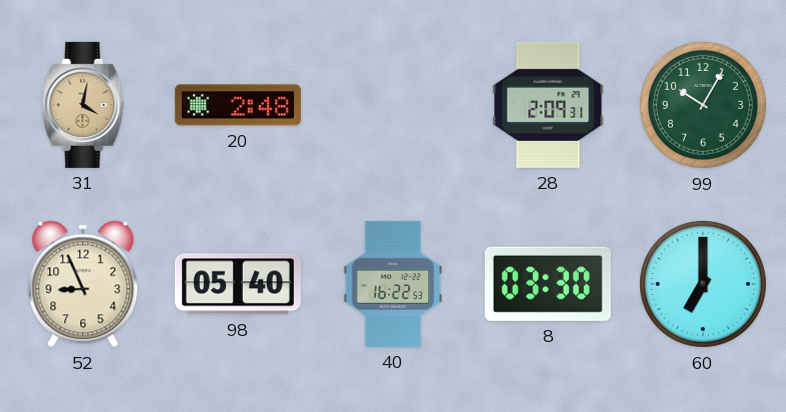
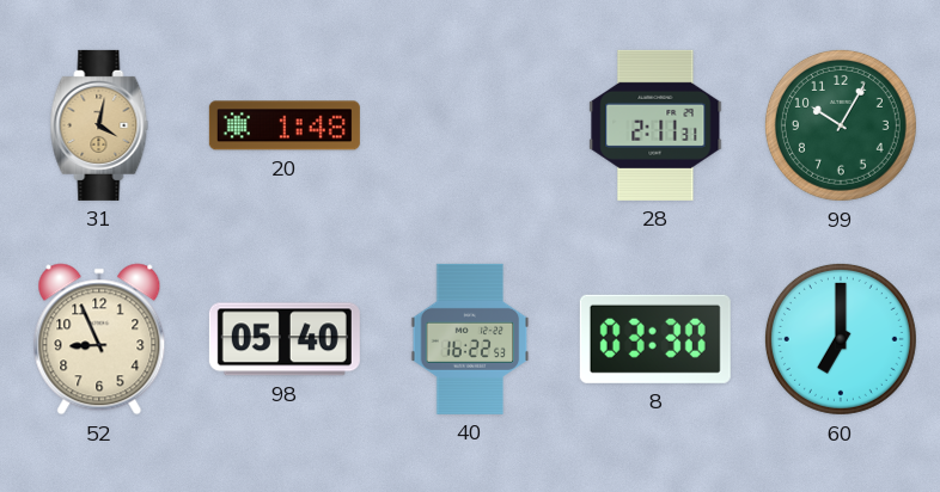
20: 2:48 -> 1:48
28: 2:09 -> 2:11
